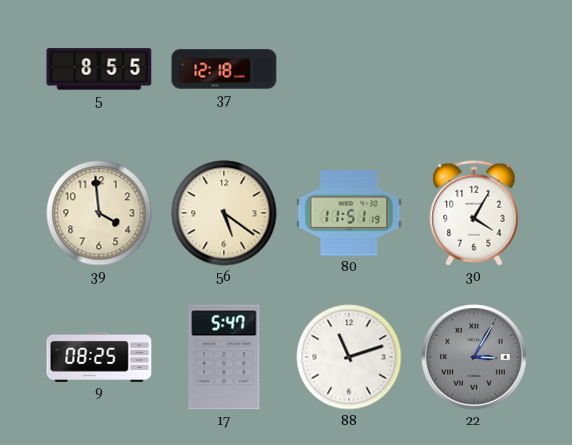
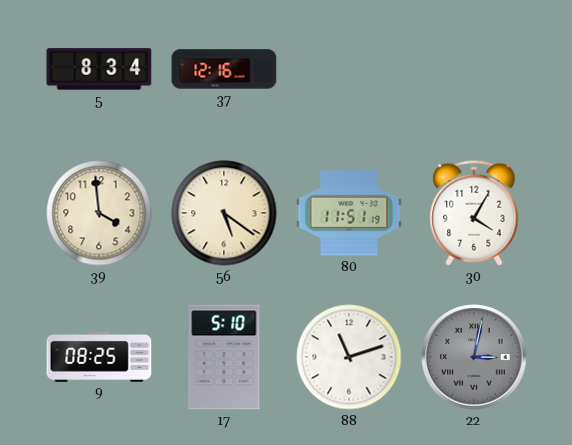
5: 8:55 -> 8:34
37: 12:18 -> 12:16
17: 5:47 -> 5:10
22: 3:05 -> 3:02
